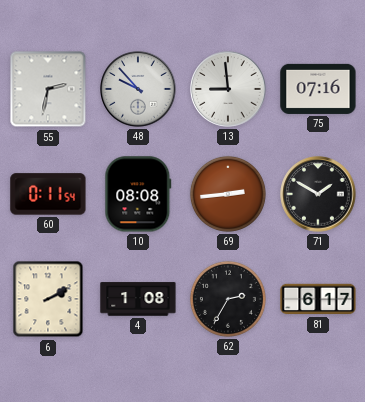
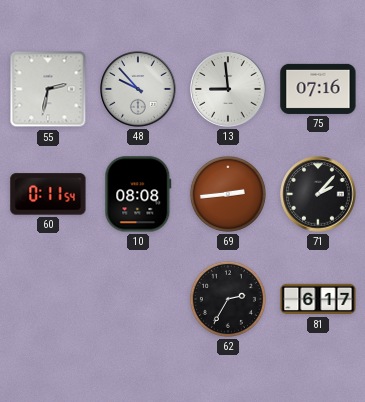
71: 1:50 -> 2:07
6: 2:10 -> none
4: 1:08 -> none
